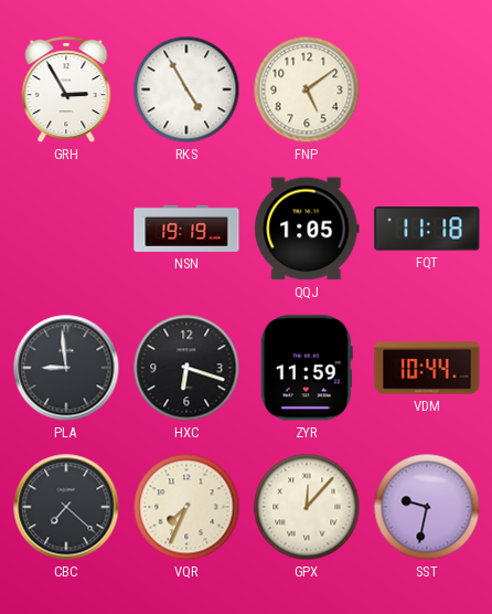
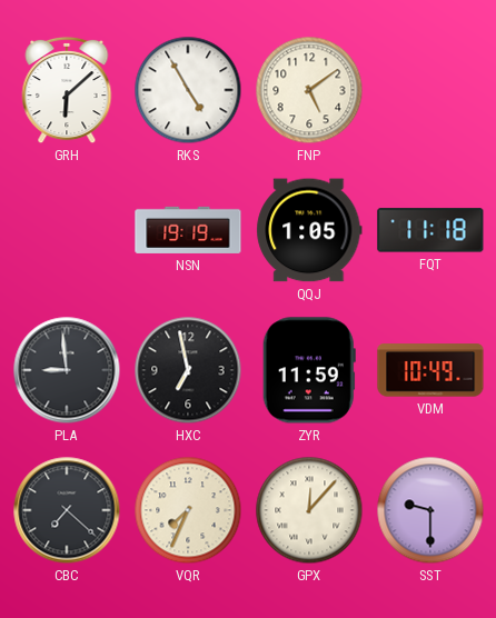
GRH: 2:55 -> 6:08
HXC: 6:18 -> 6:58
VDM: 10:44 -> 10:49
SST: 9:32 -> 9:30
